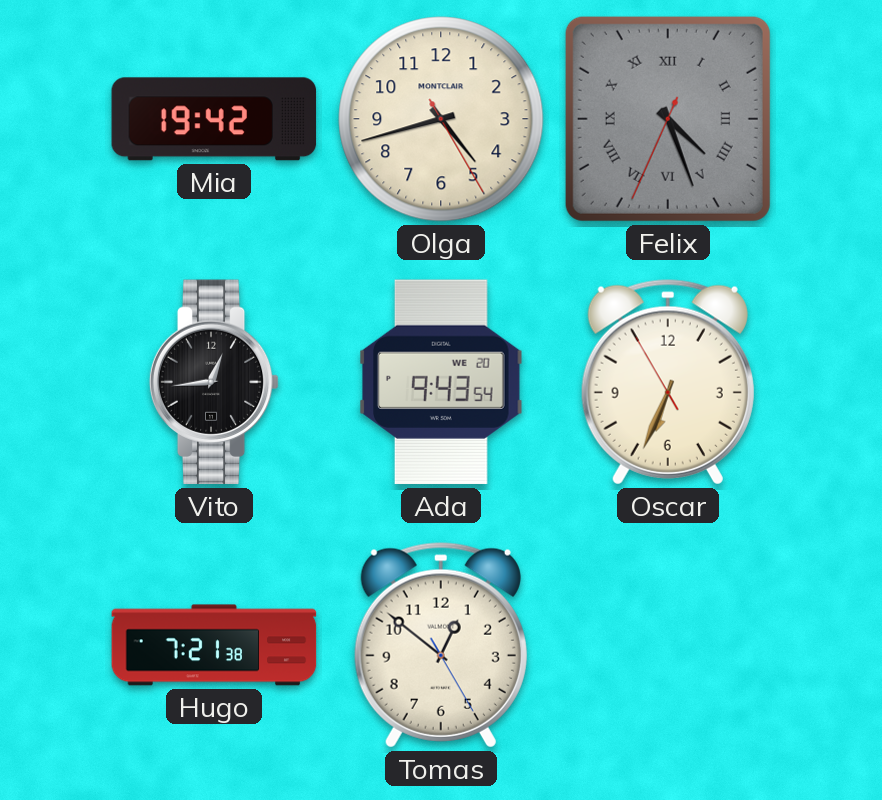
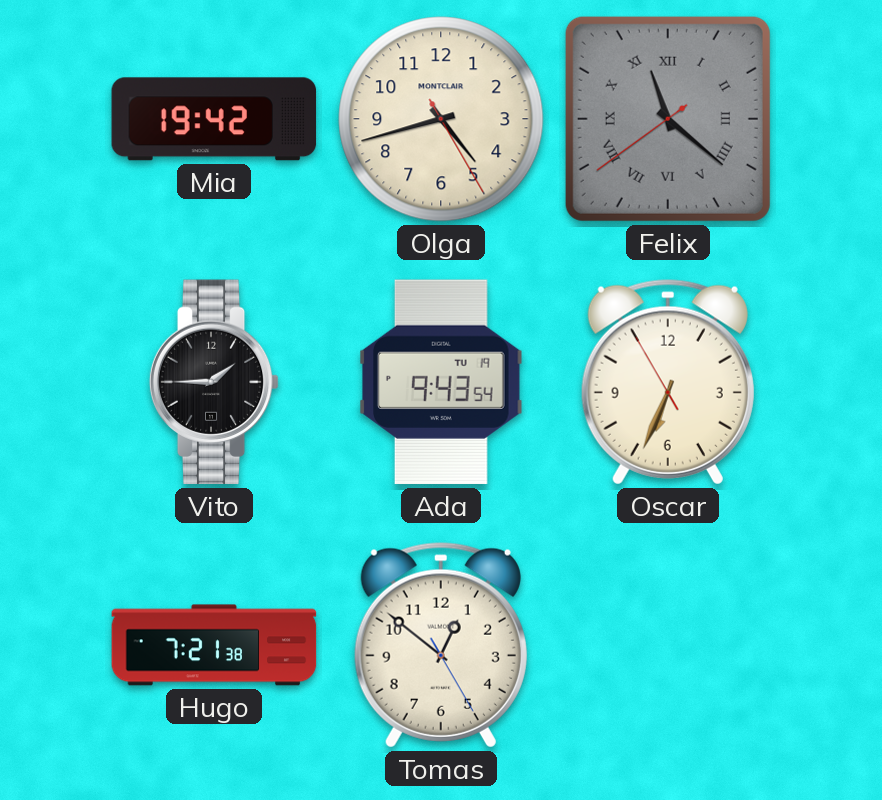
Felix: 4:26 -> 11:21
Vito: 12:44 -> 1:45
Ada date: WE 20 -> TU 19
